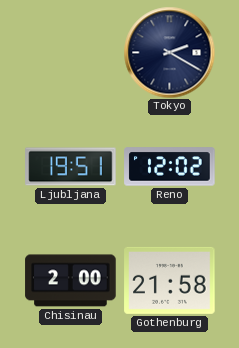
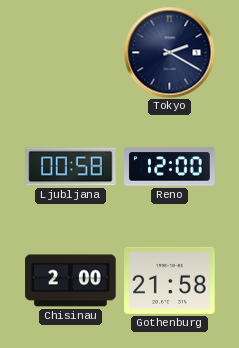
Ljubljana: 19:51 -> 00:58
Reno: 12:02 -> 12:00
